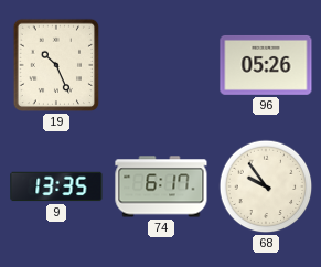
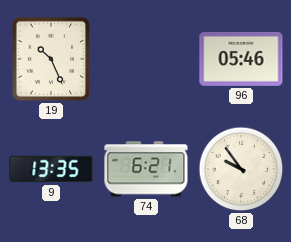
96: 05:26 -> 05:46
74: 6:17 -> 6:21
